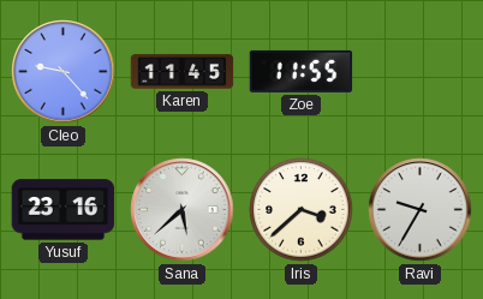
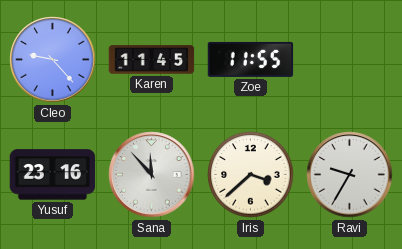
Sana: 5:38 -> 11:53
